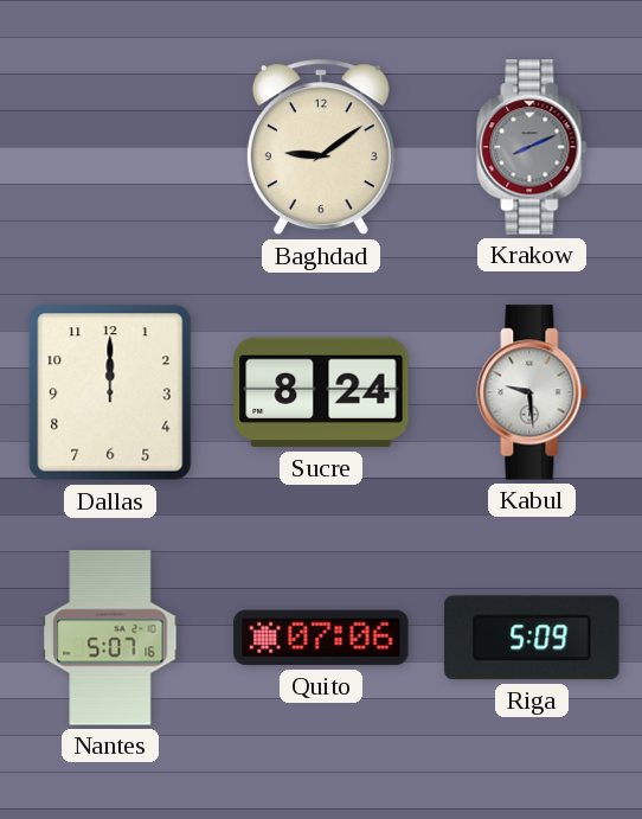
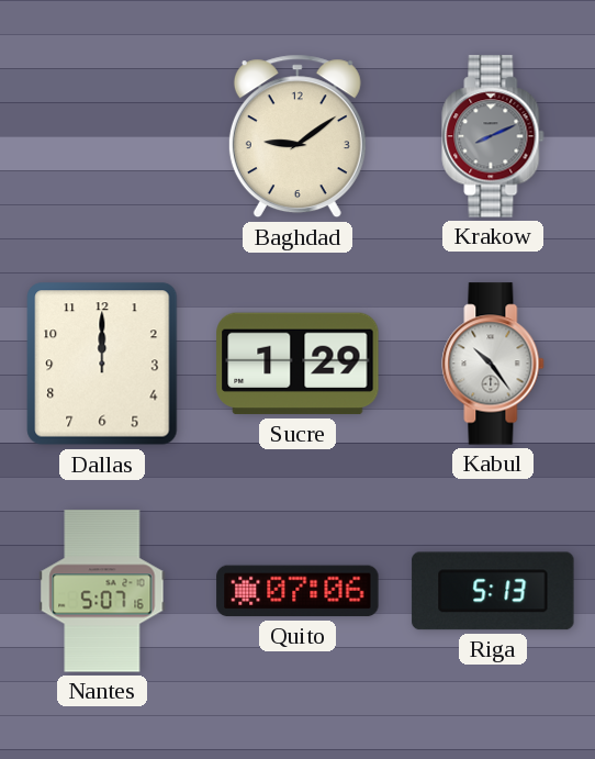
Sucre: 8:24 -> 1:29
Kabul: 9:29 -> 10:24
Riga: 5:09 -> 5:13
